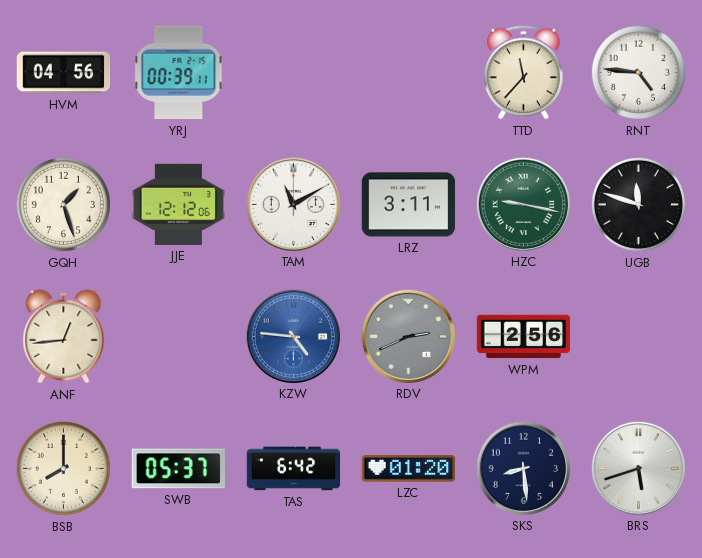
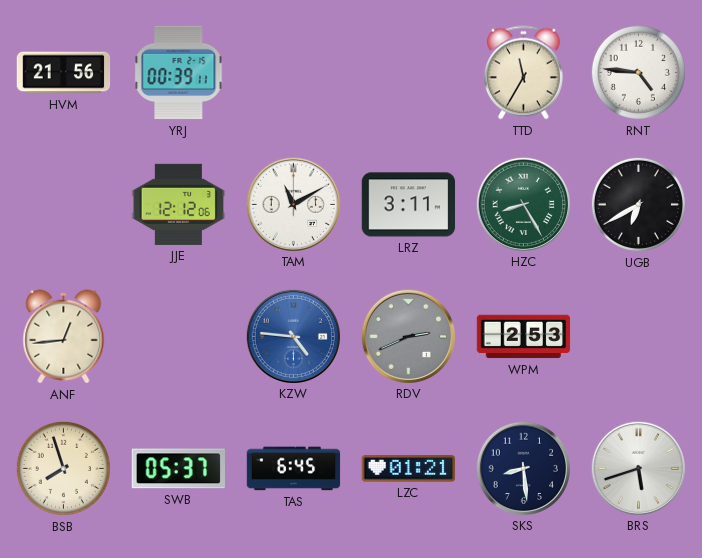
HVM: 04:56 -> 21:56
TTD: 11:37 -> 11:35
GQH: 1:27 -> none
HZC: 9:17 -> 8:25
UGB: 11:48 -> 6:40
WPM: 2:56 -> 2:53
BSB: 8:00 -> 7:57
TAS: 6:42 -> 6:45
LZC: 01:20 -> 01:21
